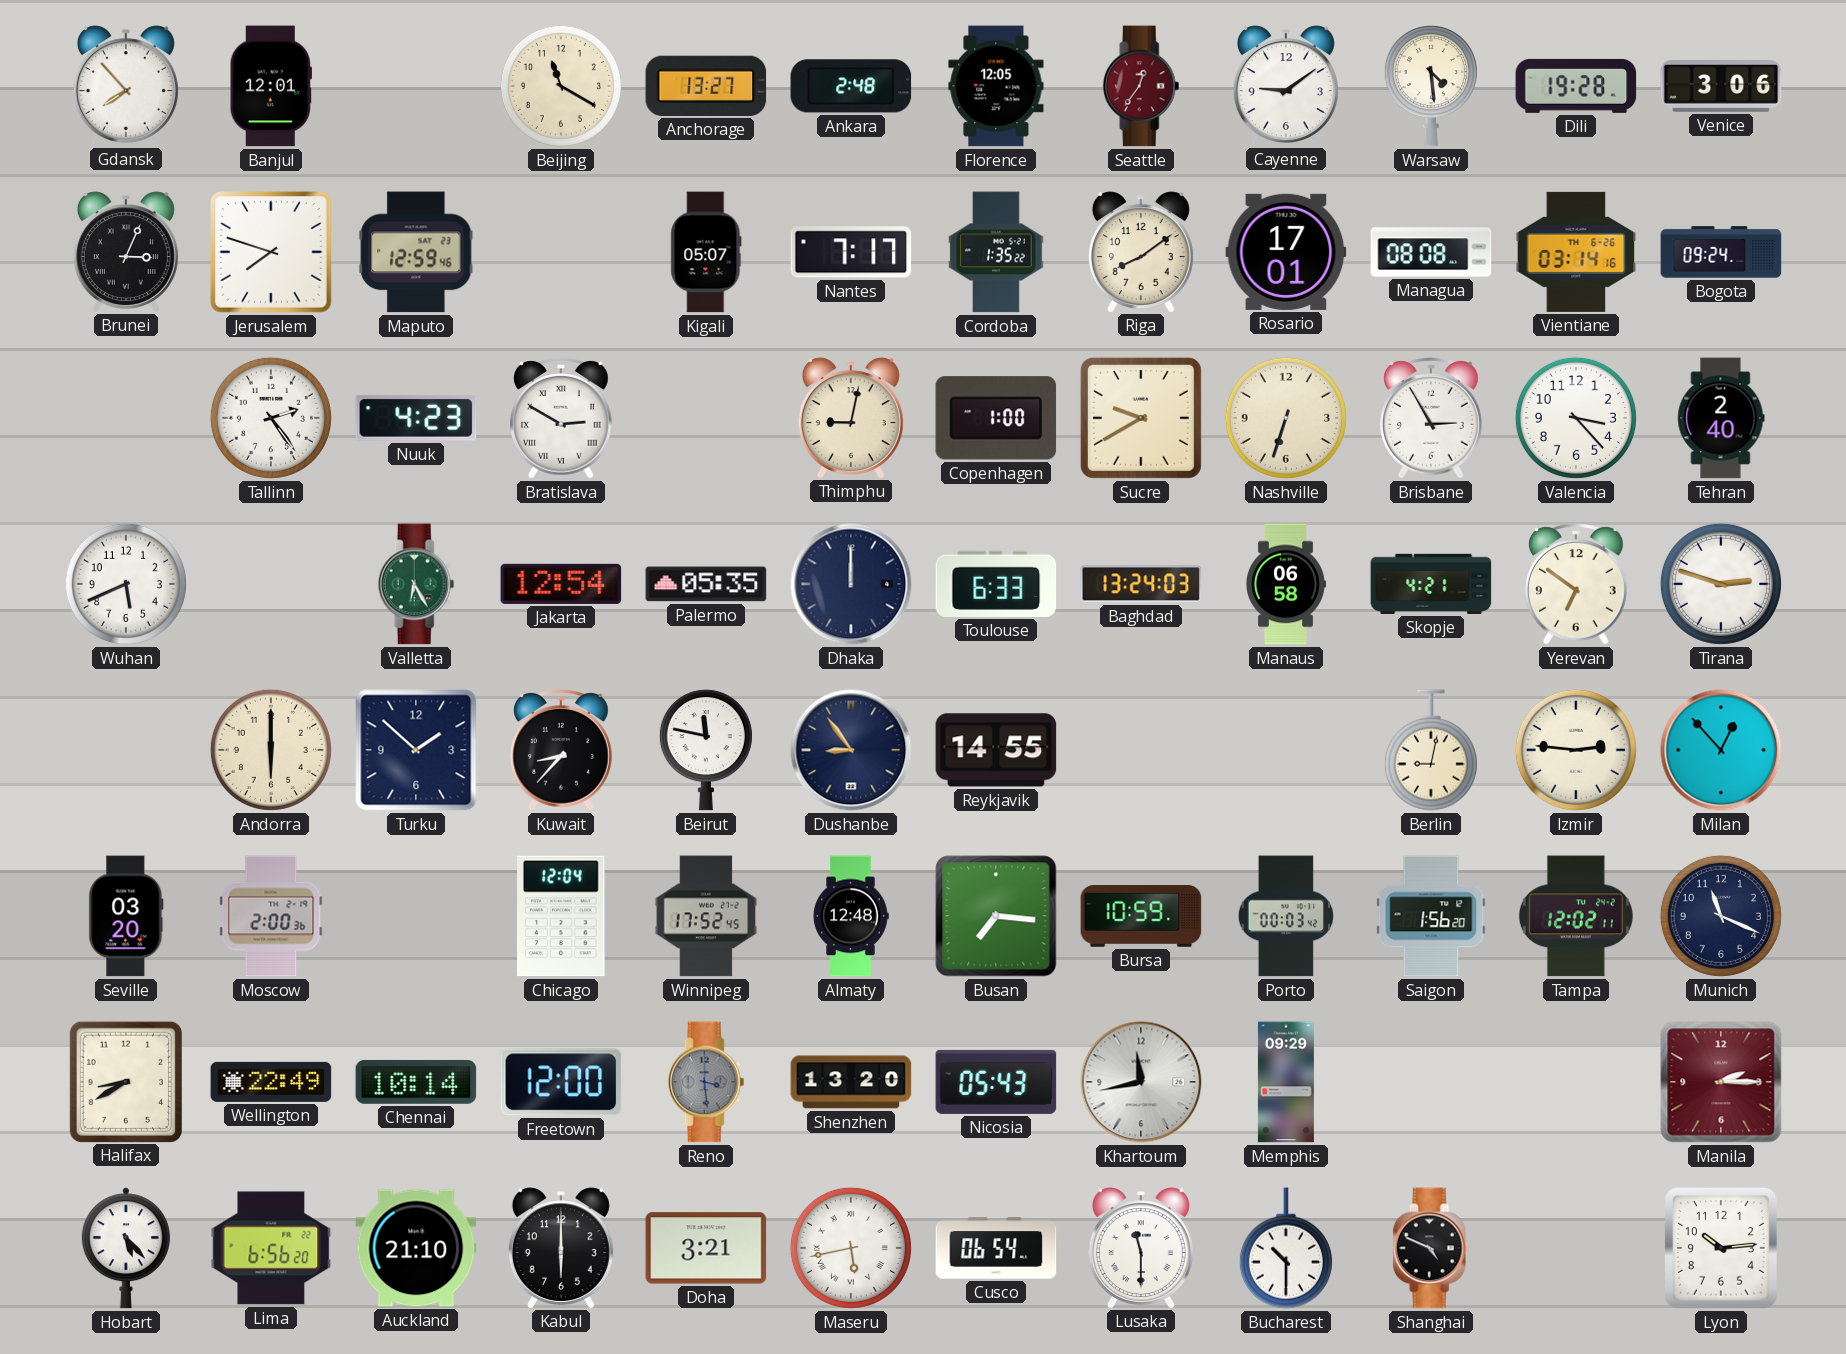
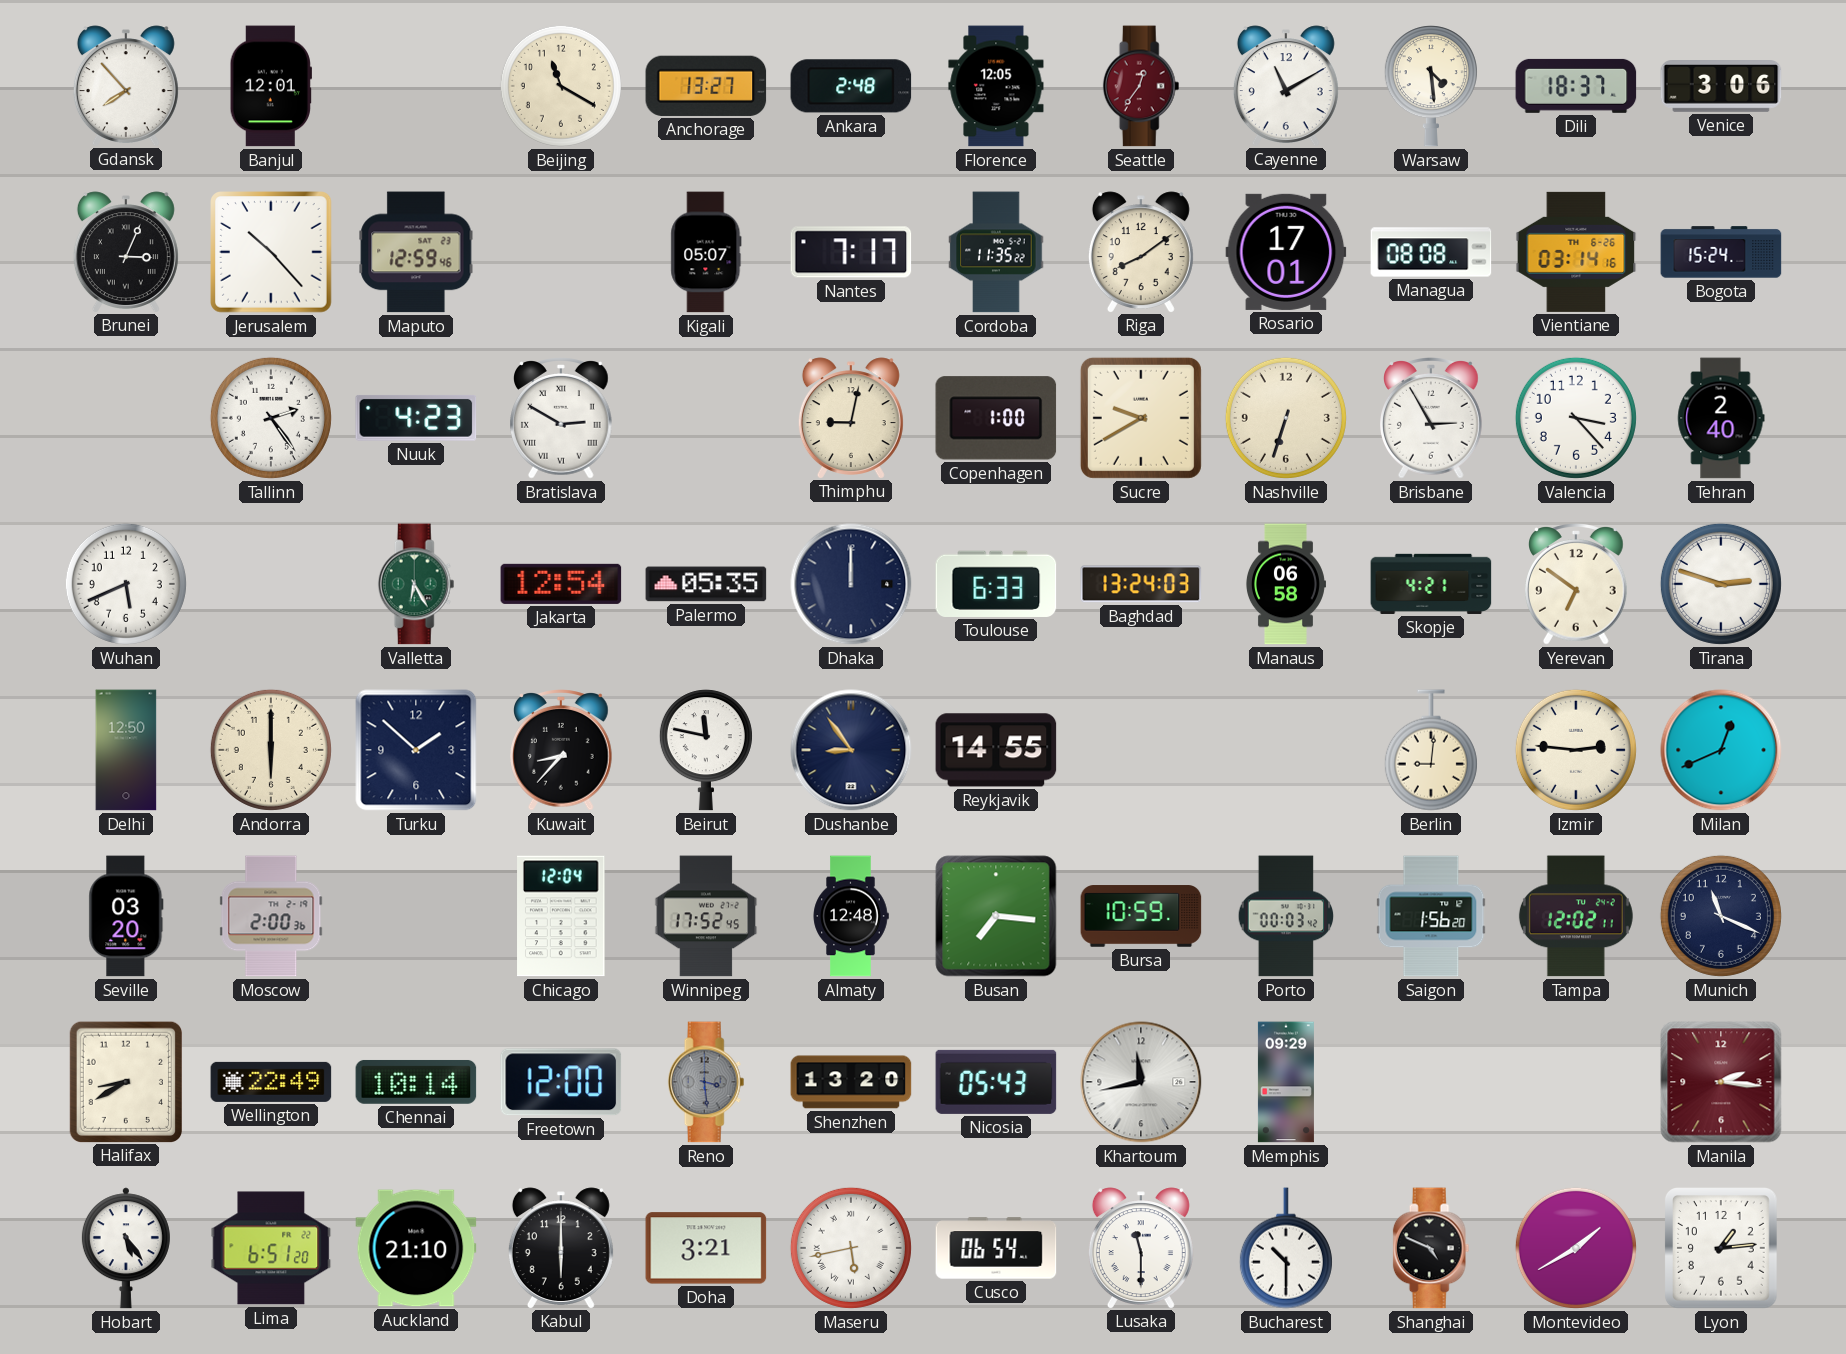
Cayenne: 9:09 -> 11:10
Dili: 19:28 -> 18:37
Jerusalem: 7:48 -> 10:23
Cordoba: 1:35 -> 11:35
Bogota: 09:24 -> 15:24
Delhi: none -> 12:50
Berlin: 9:02 -> 9:01
Milan: 12:53 -> 12:41
Manila: 2:15 -> 2:16
Hobart: 5:23 -> 5:24
Lima: 6:56 -> 6:51
Montevideo: none -> 1:40
Lyon: 10:14 -> 1:14
